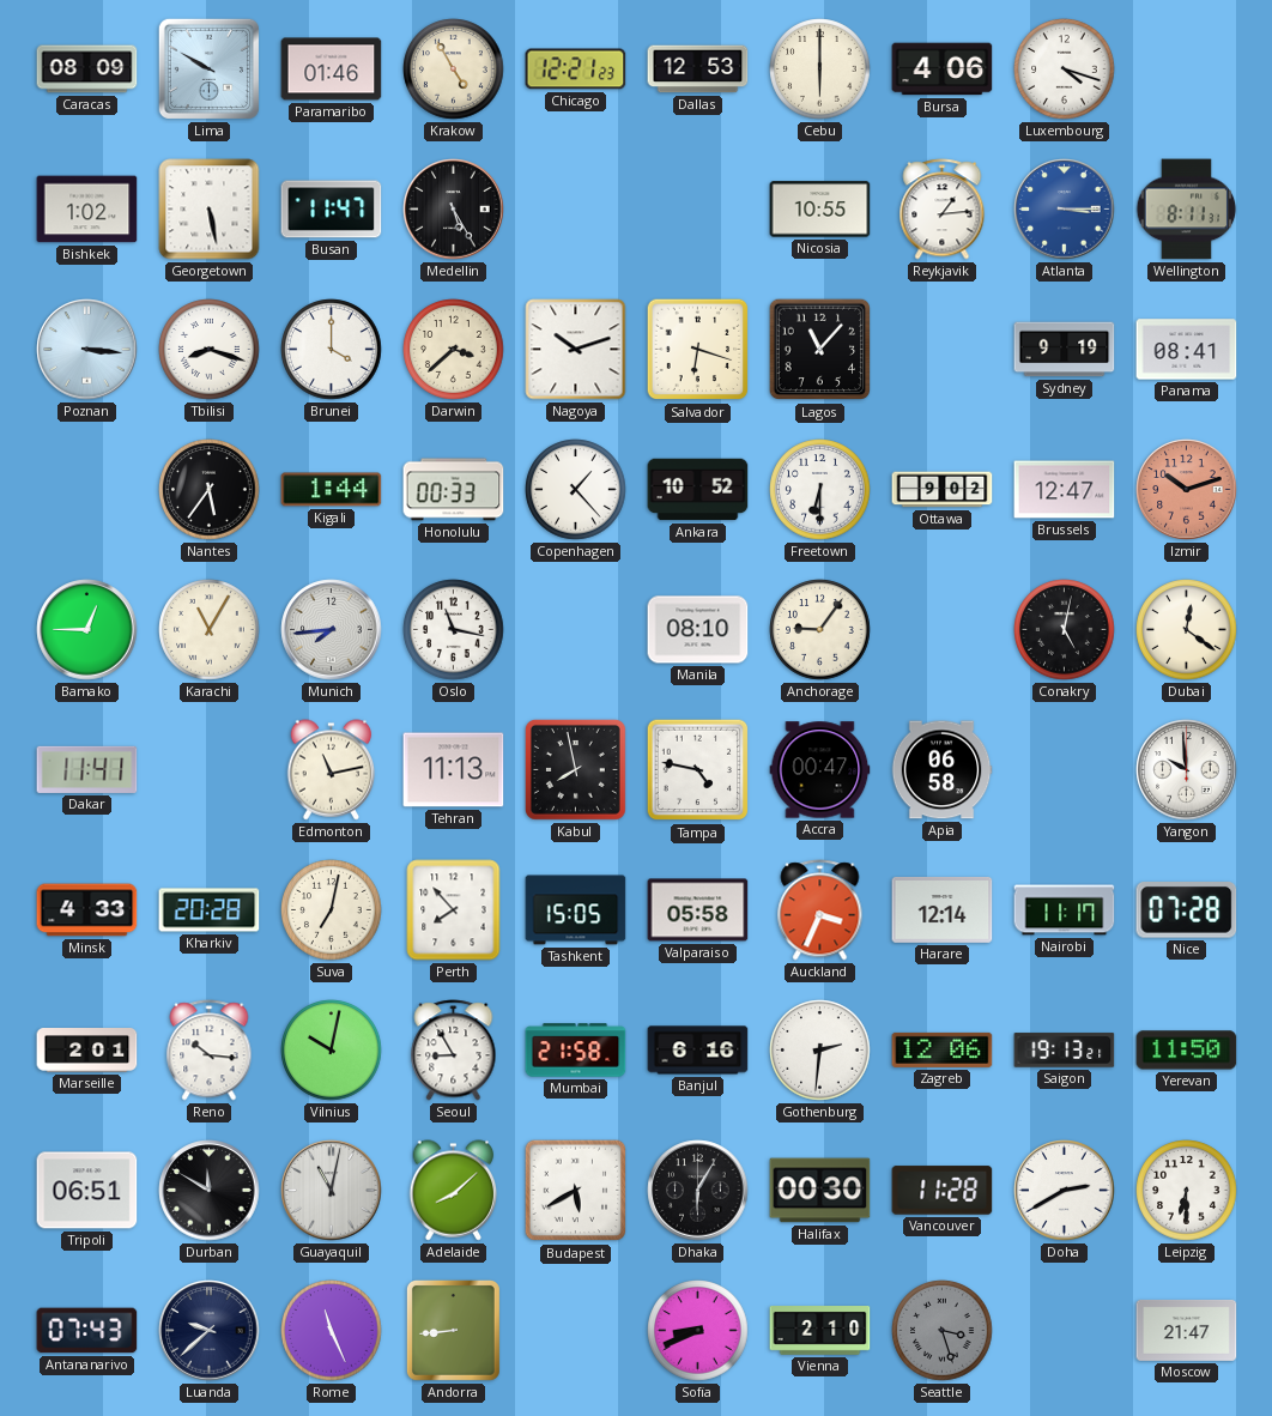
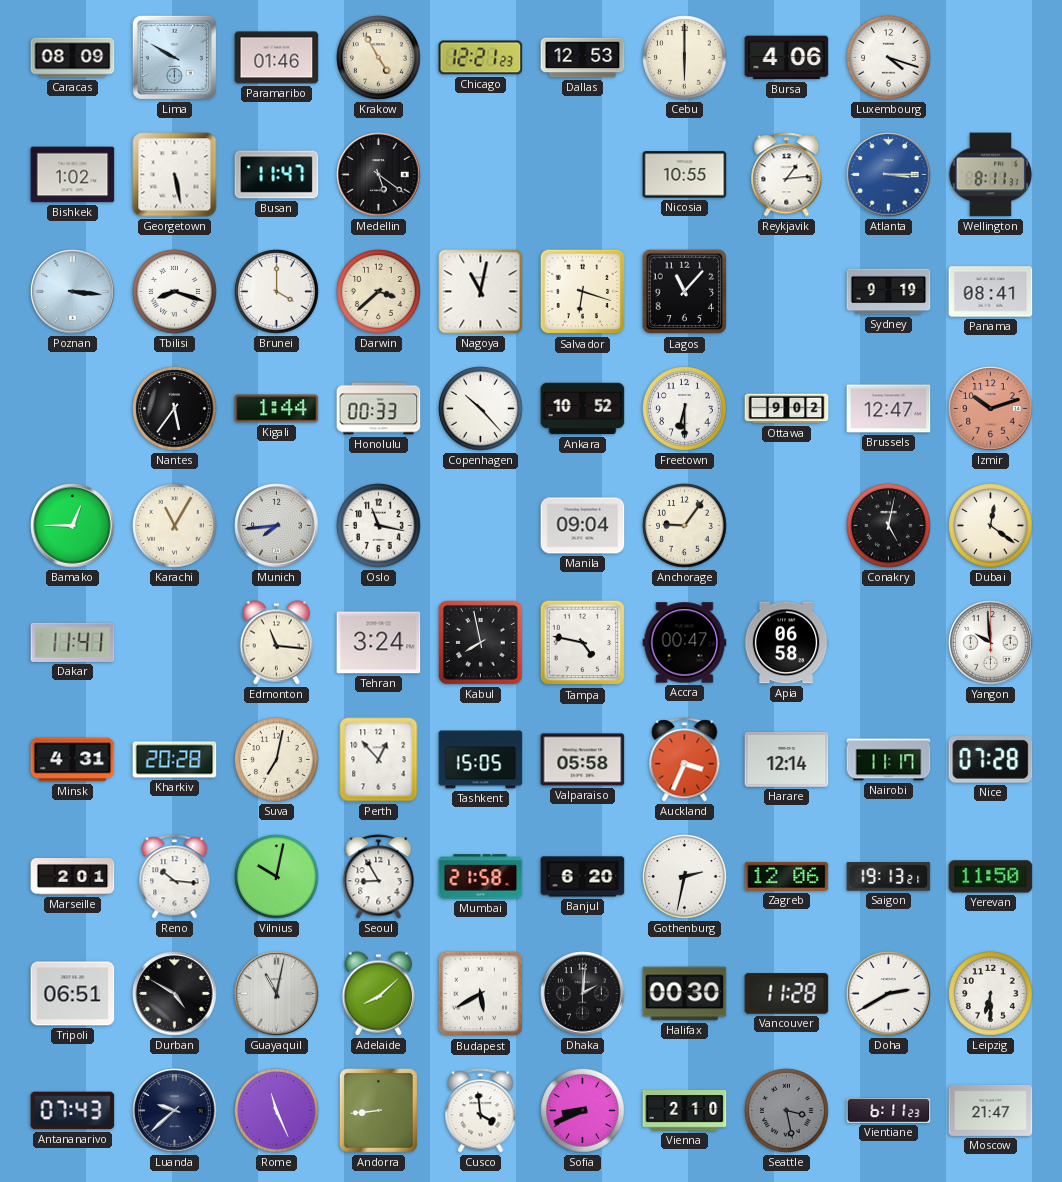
Medellin: 5:25 -> 5:21
Nagoya: 10:12 -> 11:02
Copenhagen: 1:23 -> 10:23
Manila: 08:10 -> 09:04
Edmonton: 11:13 -> 11:16
Tehran: 11:13 -> 3:24
Minsk: 4:33 -> 4:31
Perth: 7:53 -> 12:53
Banjul: 6:16 -> 6:20
Gothenburg: 2:31 -> 2:32
Durban: 11:50 -> 4:50
Dhaka: 6:05 -> 2:01
Cusco: none -> 3:59
Seattle: 3:27 -> 3:28
Vientiane: none -> 6:11
